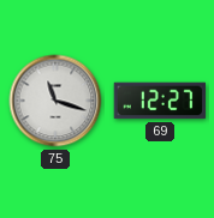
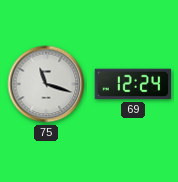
69: 12:27 -> 12:24
